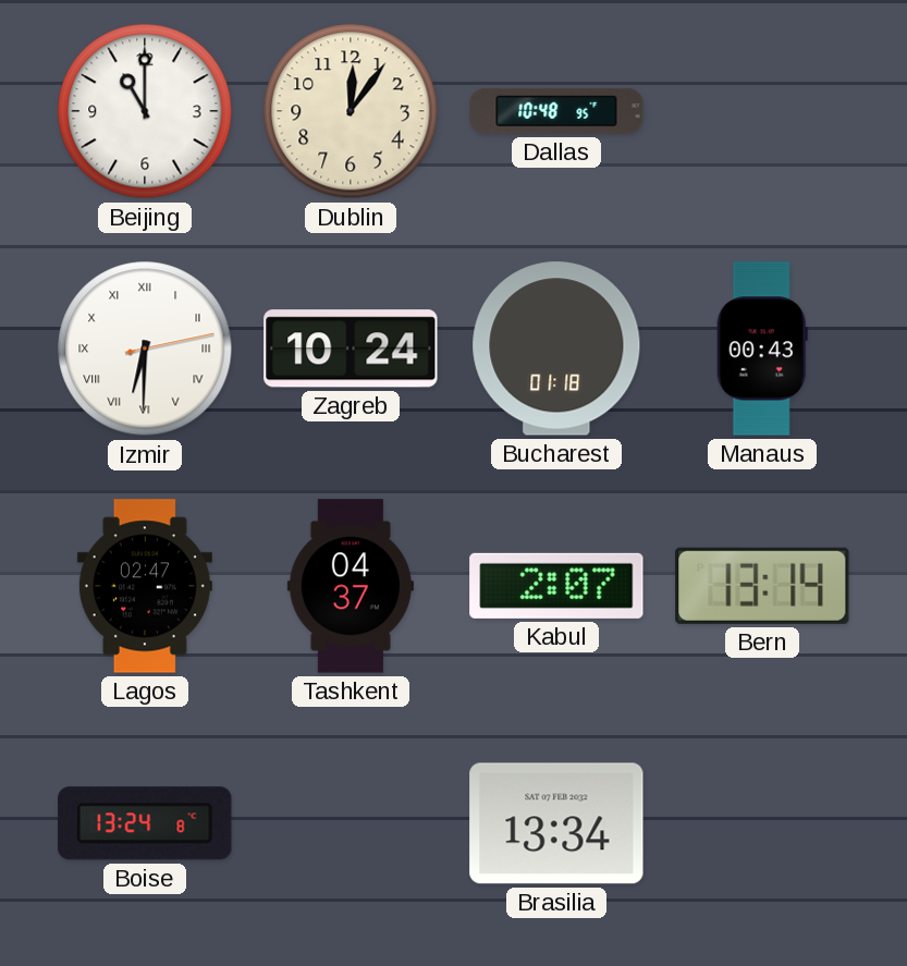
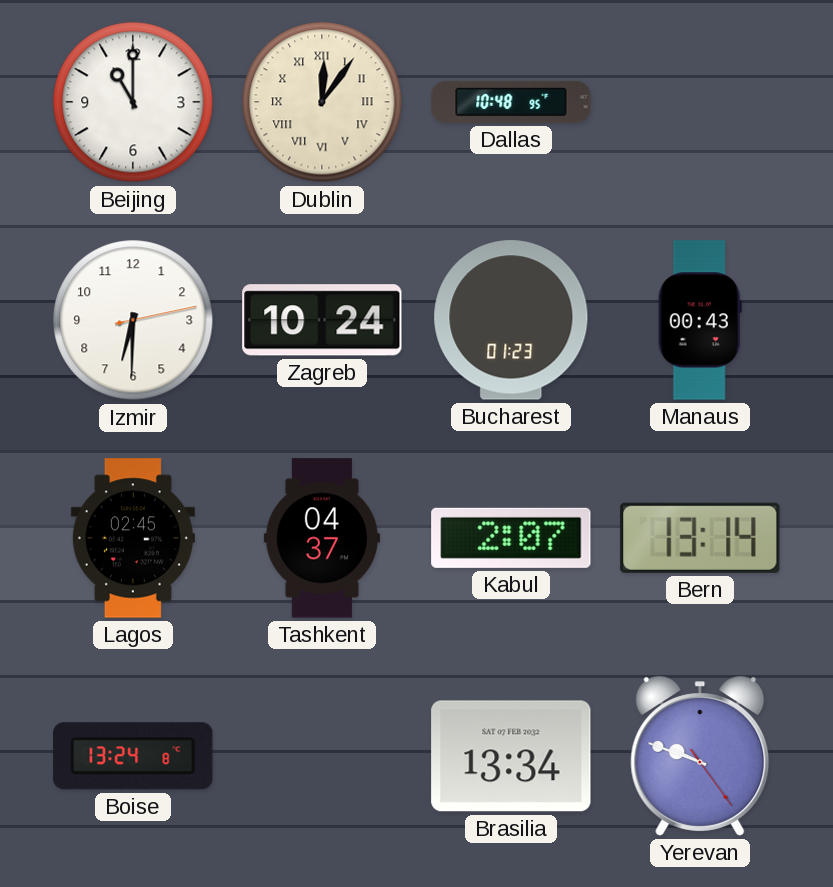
Dublin numerals: Arabic -> Roman
Izmir numerals: Roman -> Arabic
Bucharest: 01:18 -> 01:23
Lagos: 02:47 -> 02:45
Yerevan: none -> 9:48
